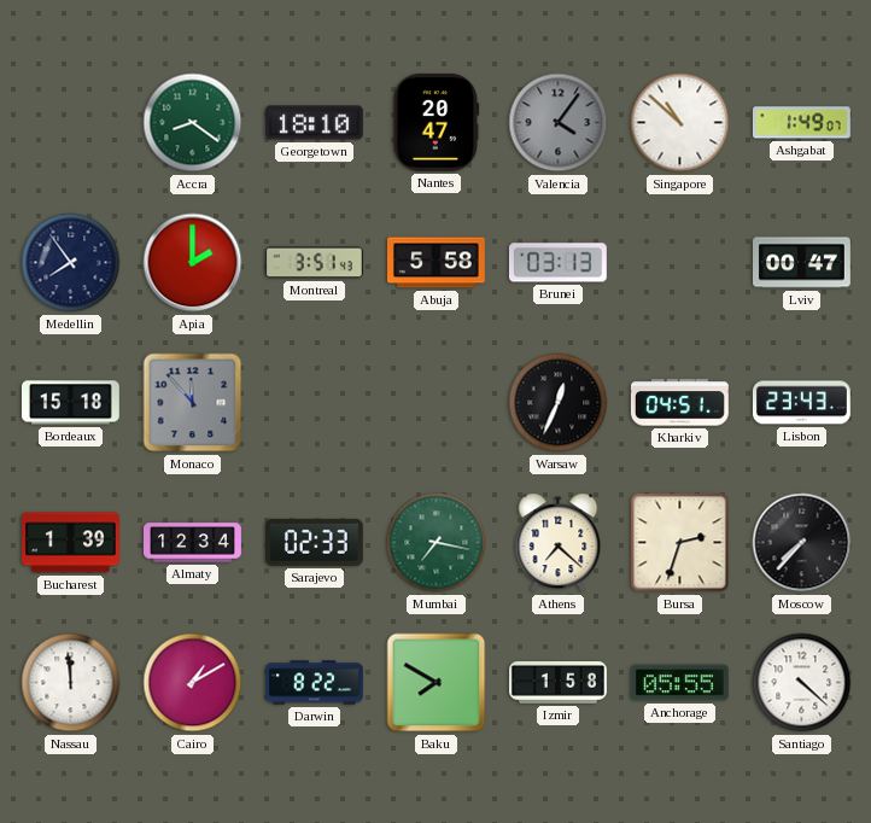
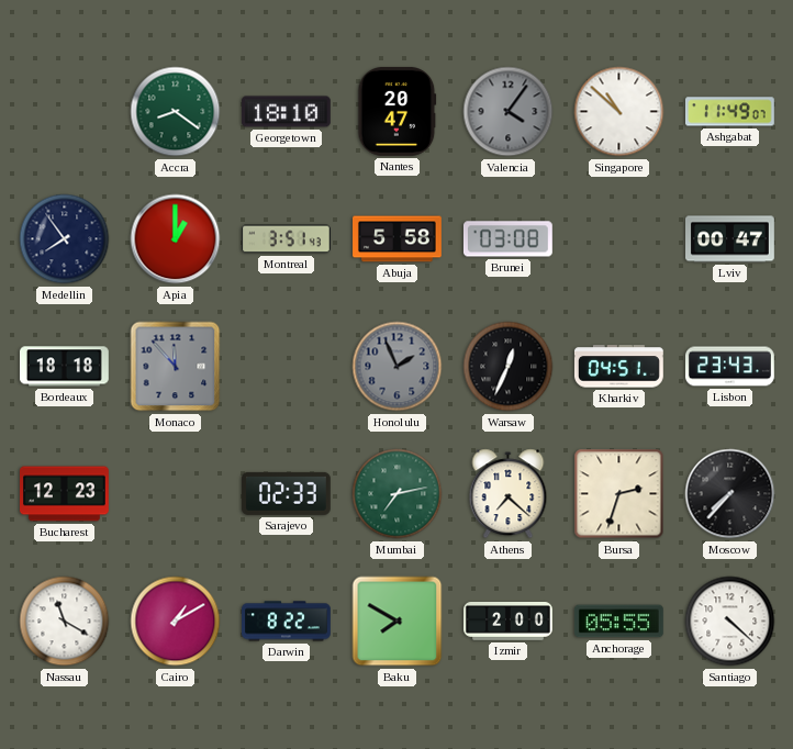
Ashgabat: 1:49 -> 11:49
Apia: 2:00 -> 1:00
Brunei: 03:13 -> 03:08
Bordeaux: 15:18 -> 18:18
Honolulu: none -> 1:56
Bucharest: 1:39 -> 12:23
Almaty: 12:34 -> none
Mumbai: 7:17 -> 7:13
Nassau: 11:59 -> 11:20
Izmir: 1:58 -> 2:00
